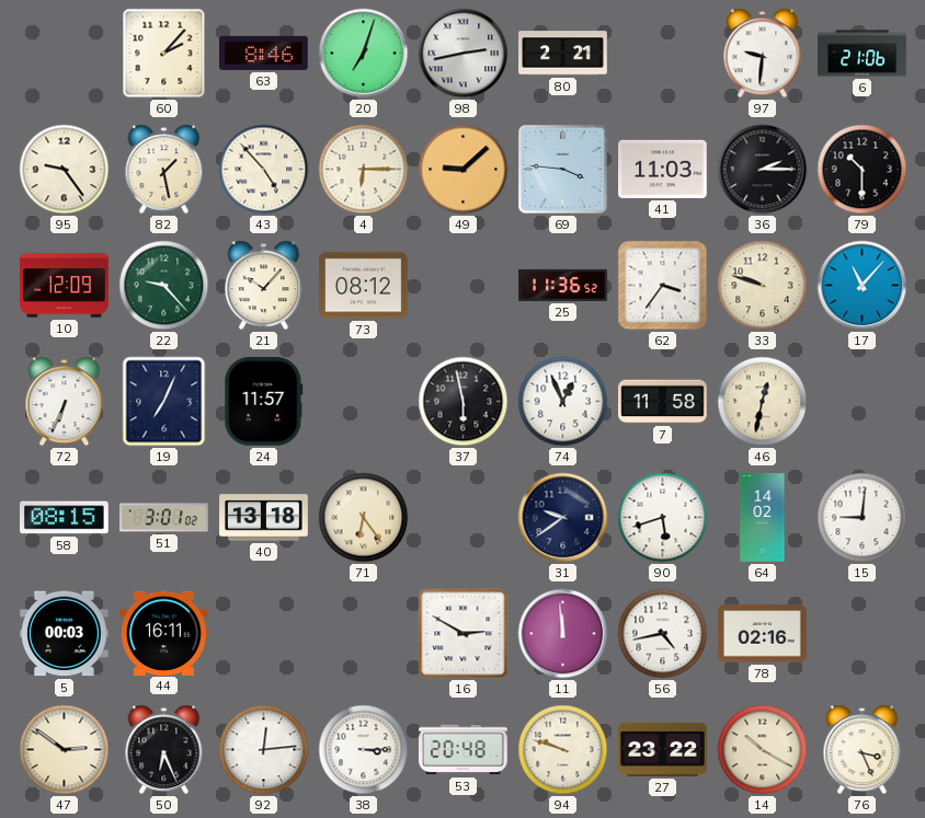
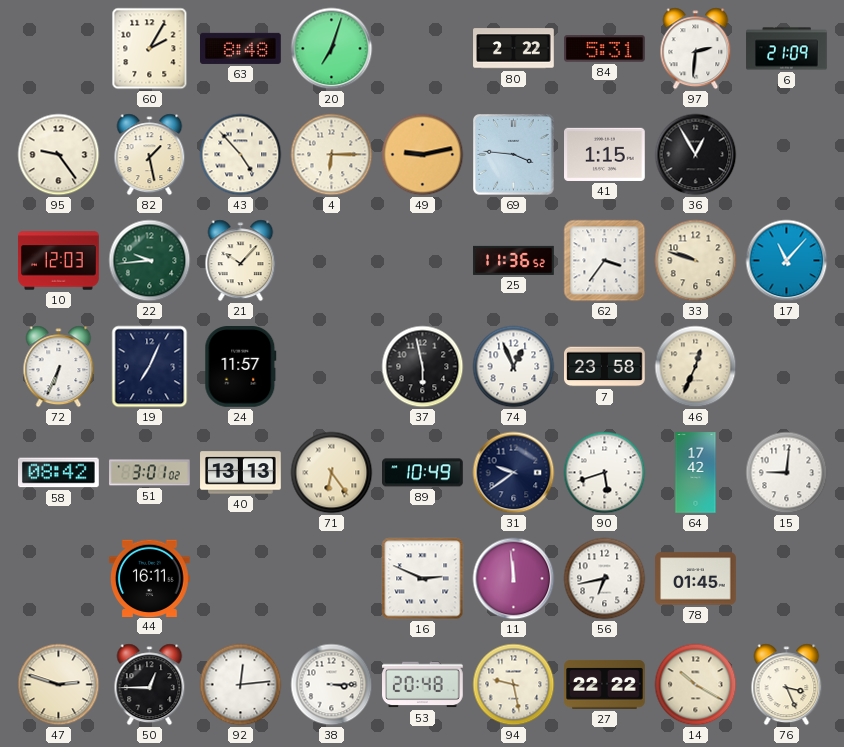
60: 2:07 -> 2:05
63: 8:46 -> 8:48
98: 2:43 -> none
80: 2:21 -> 2:22
84: none -> 5:31
97: 9:31 -> 2:31
6: 21:06 -> 21:09
49: 9:08 -> 9:13
41: 11:03 -> 1:15
36: 2:15 -> 12:55
79: 10:30 -> none
10: 12:09 -> 12:03
22: 9:23 -> 9:44
73: 08:12 -> none
7: 11:58 -> 23:58
46: 12:32 -> 12:34
58: 08:15 -> 08:42
40: 13:18 -> 13:13
89: none -> 10:49
64: 14:02 -> 17:42
5: 00:03 -> none
16: 2:50 -> 2:49
56: 4:43 -> 6:43
78: 02:16 -> 01:45
47: 2:51 -> 2:48
50: 6:26 -> 12:45
94: 9:48 -> 9:28
27: 23:22 -> 22:22
